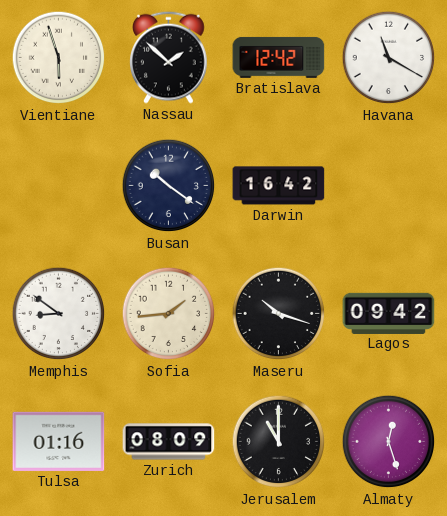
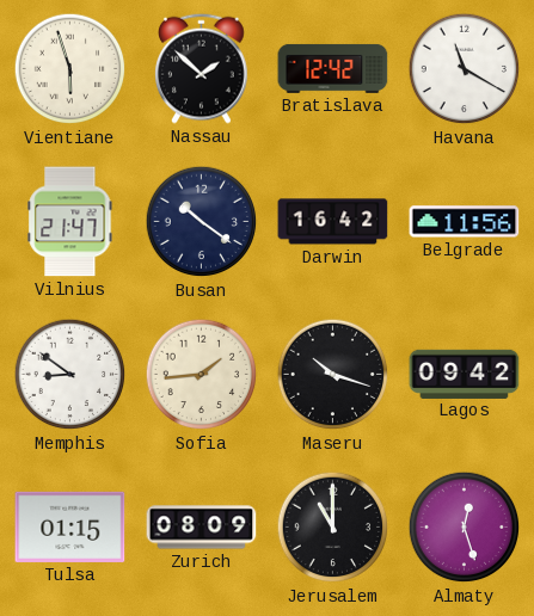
Vilnius: none -> 21:47
Belgrade: none -> 11:56
Tulsa: 01:16 -> 01:15
